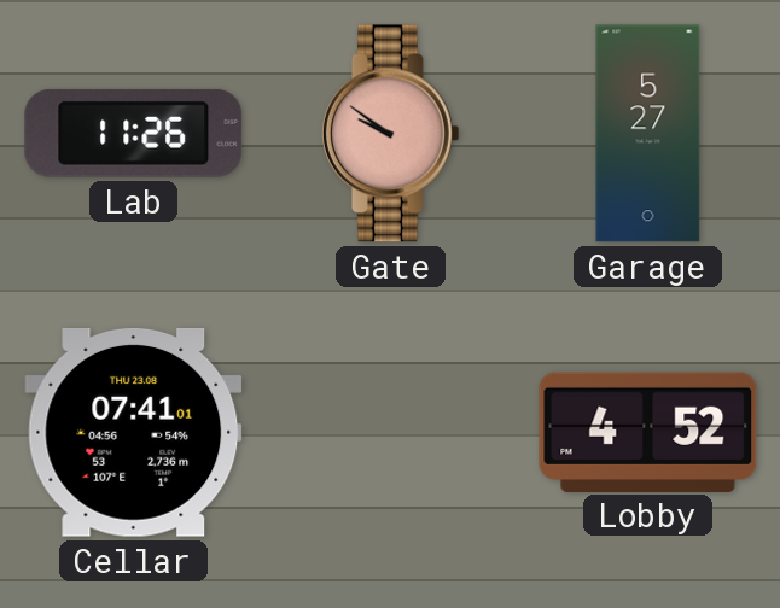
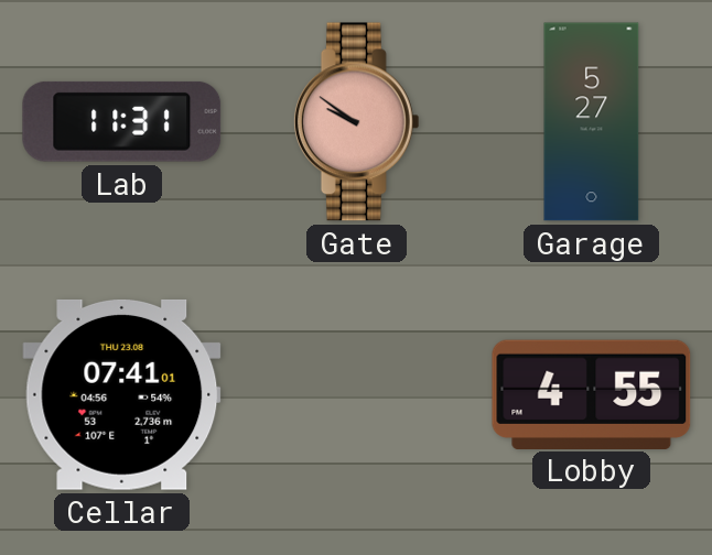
Lab: 11:26 -> 11:31
Lobby: 4:52 -> 4:55
